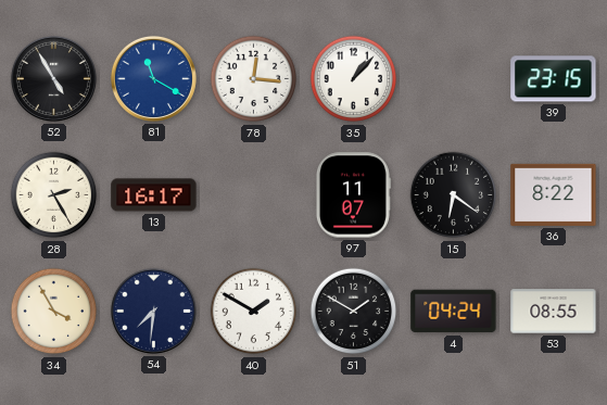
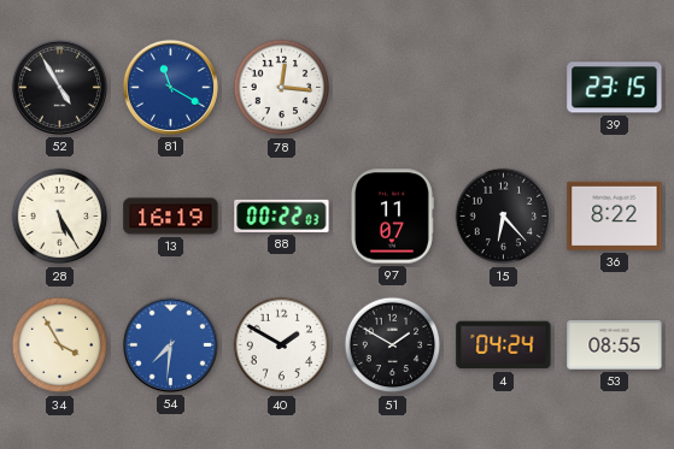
35: 1:07 -> none
28: 2:25 -> 5:25
13: 16:17 -> 16:19
88: none -> 00:22
15: 6:21 -> 6:23
54 dial: navy -> blue
